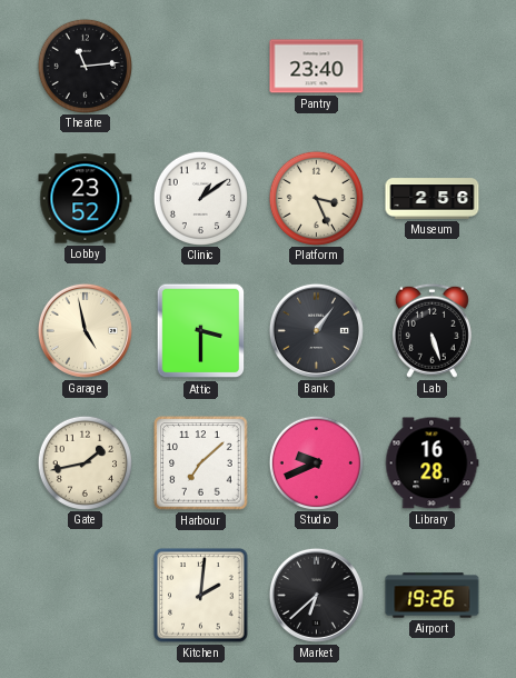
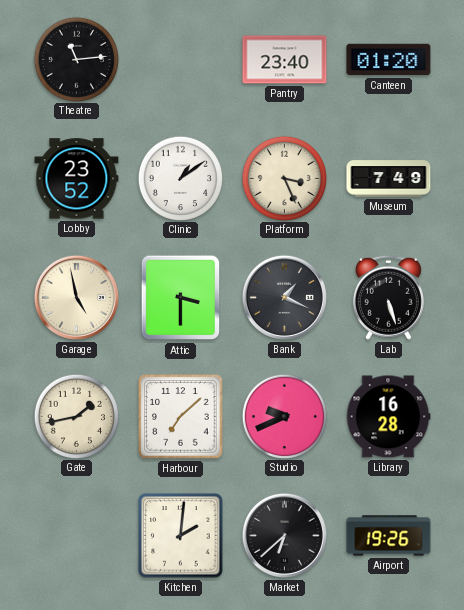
Canteen: none -> 01:20
Museum: 2:56 -> 7:49
Bank: 1:06 -> 1:19
